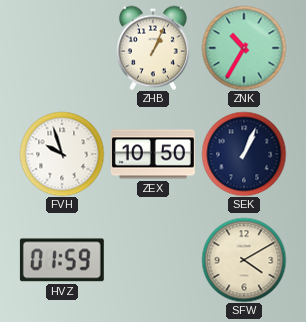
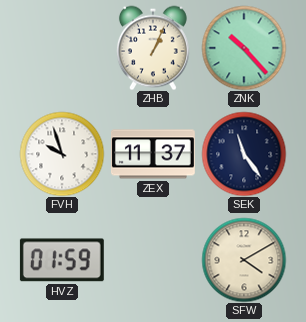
ZNK: 10:35 -> 10:23
ZEX: 10:50 -> 11:37
SEK: 1:04 -> 11:24
